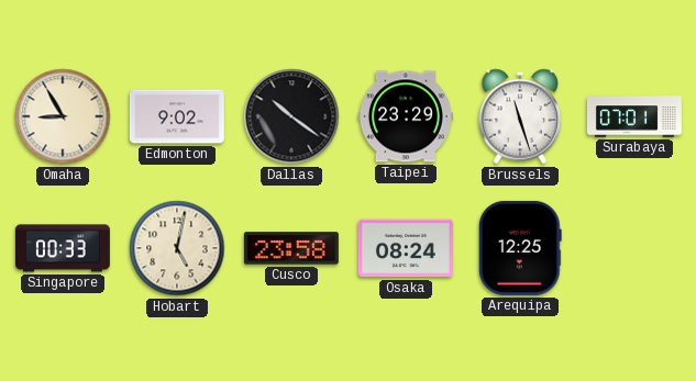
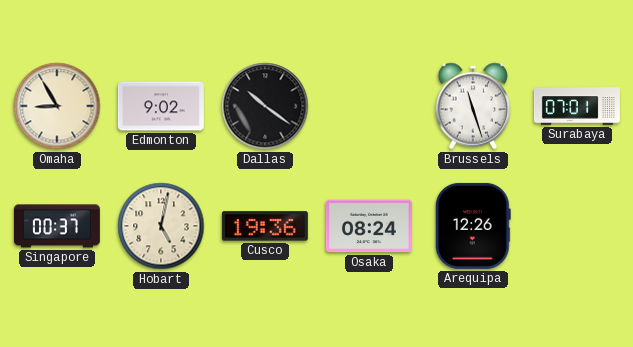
Taipei: 23:29 -> none
Singapore: 00:33 -> 00:37
Cusco: 23:58 -> 19:36
Arequipa: 12:25 -> 12:26
